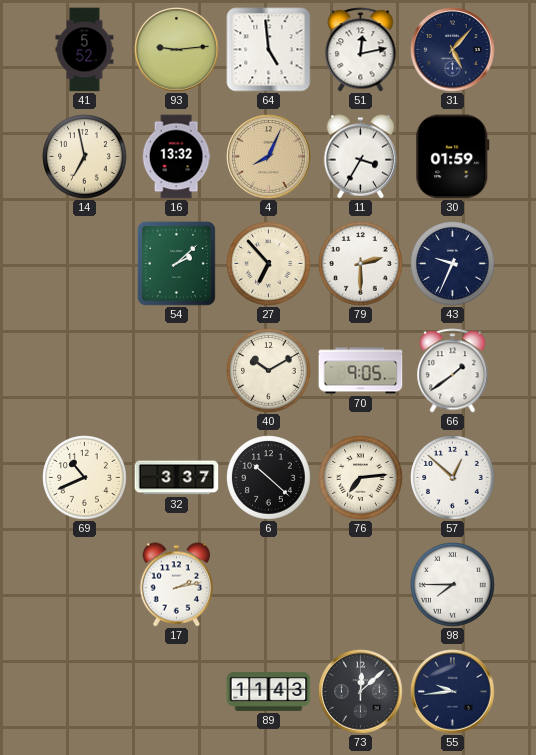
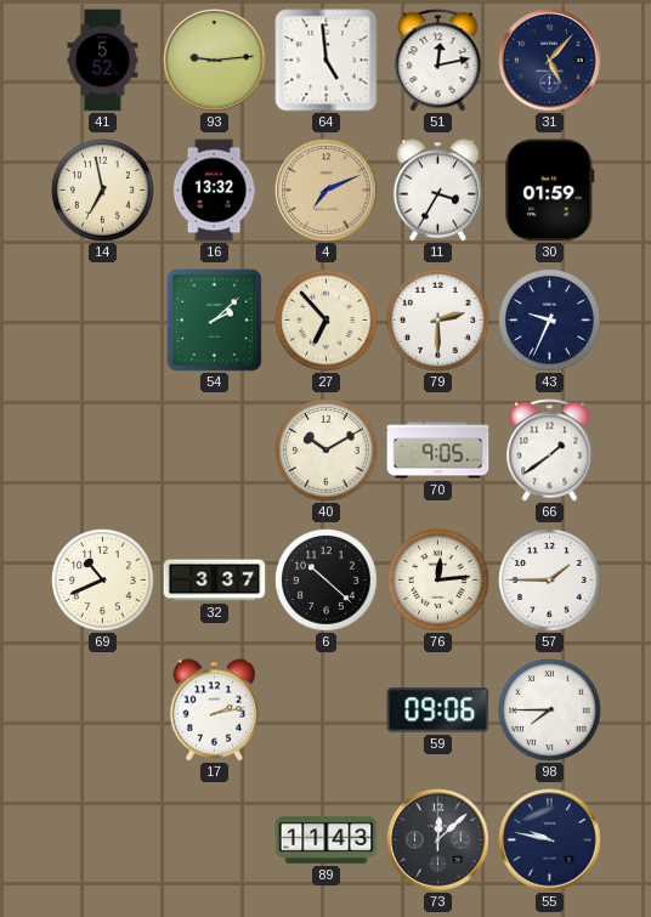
4: 8:04 -> 7:11
76: 7:14 -> 12:14
57: 12:52 -> 1:45
59: none -> 09:06
55: 9:44 -> 9:47
